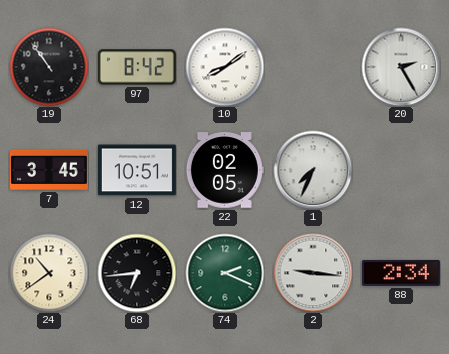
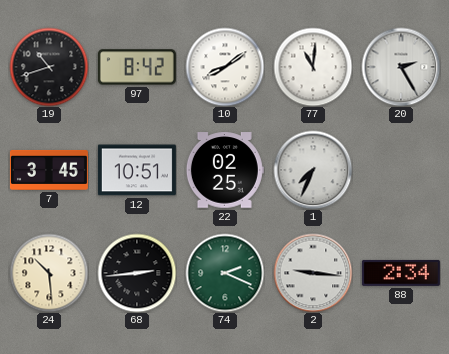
19: 10:54 -> 10:42
77: none -> 11:01
22: 02:05 -> 02:25
24: 10:39 -> 10:29
68: 6:44 -> 2:44
